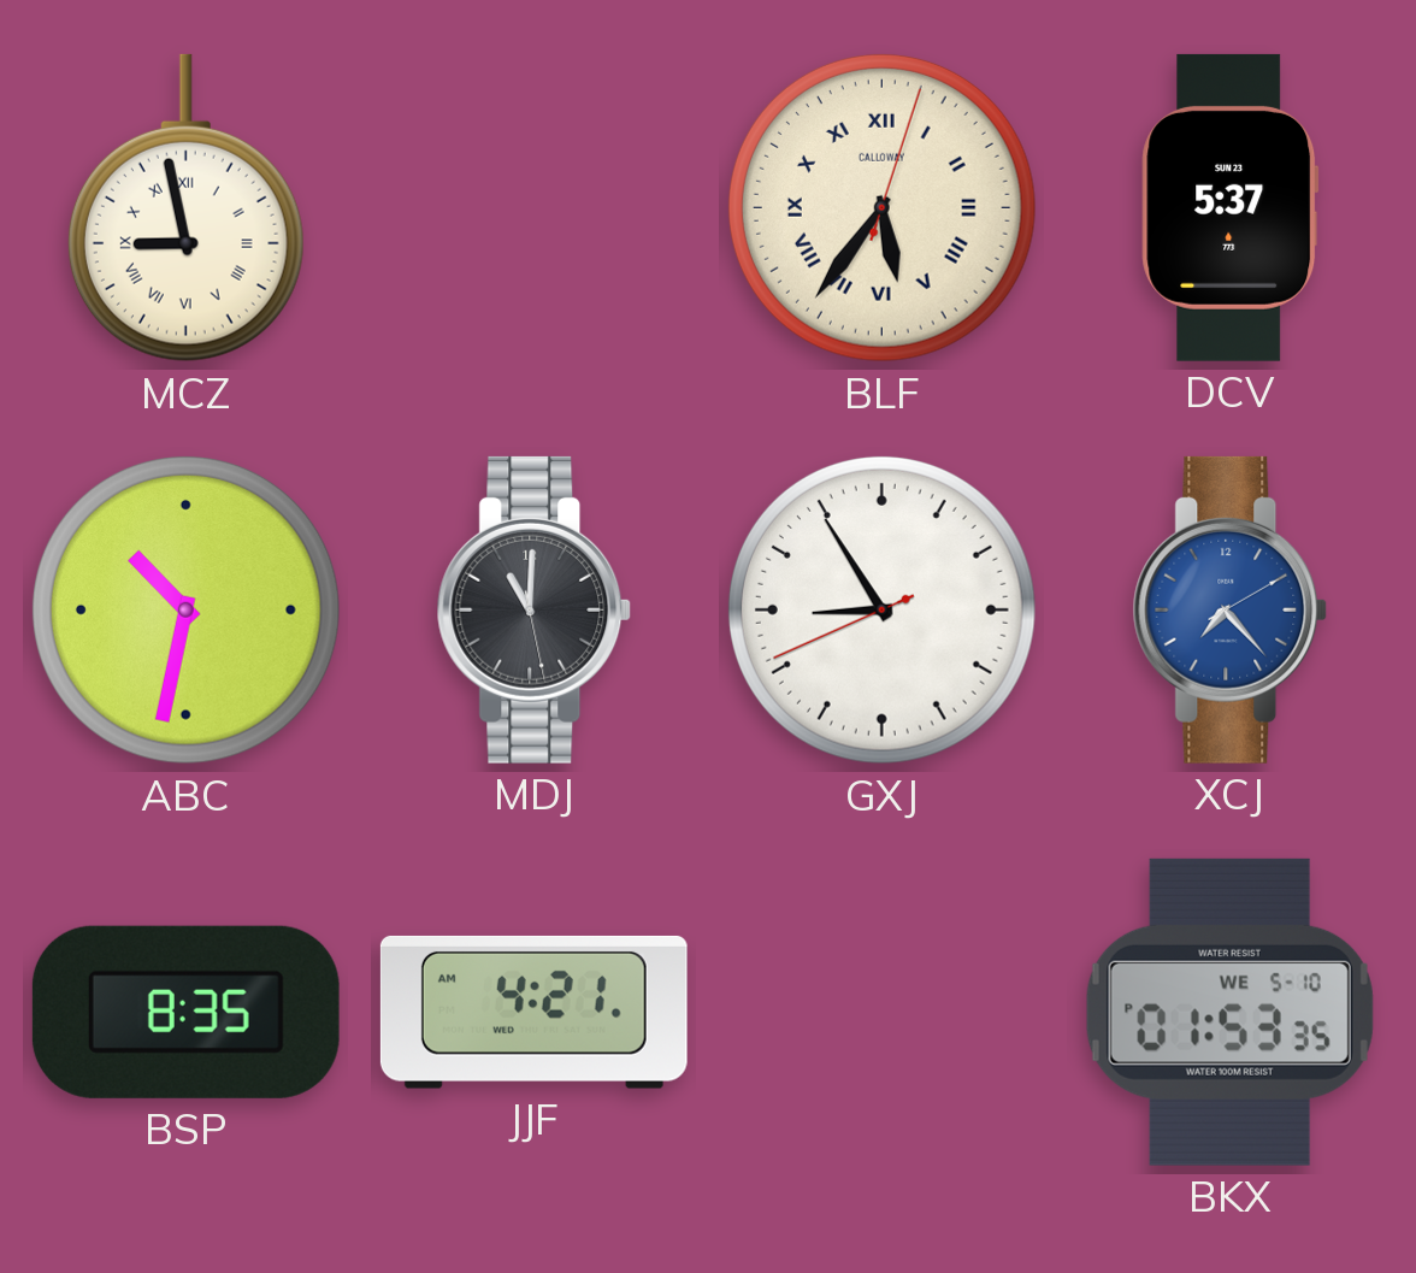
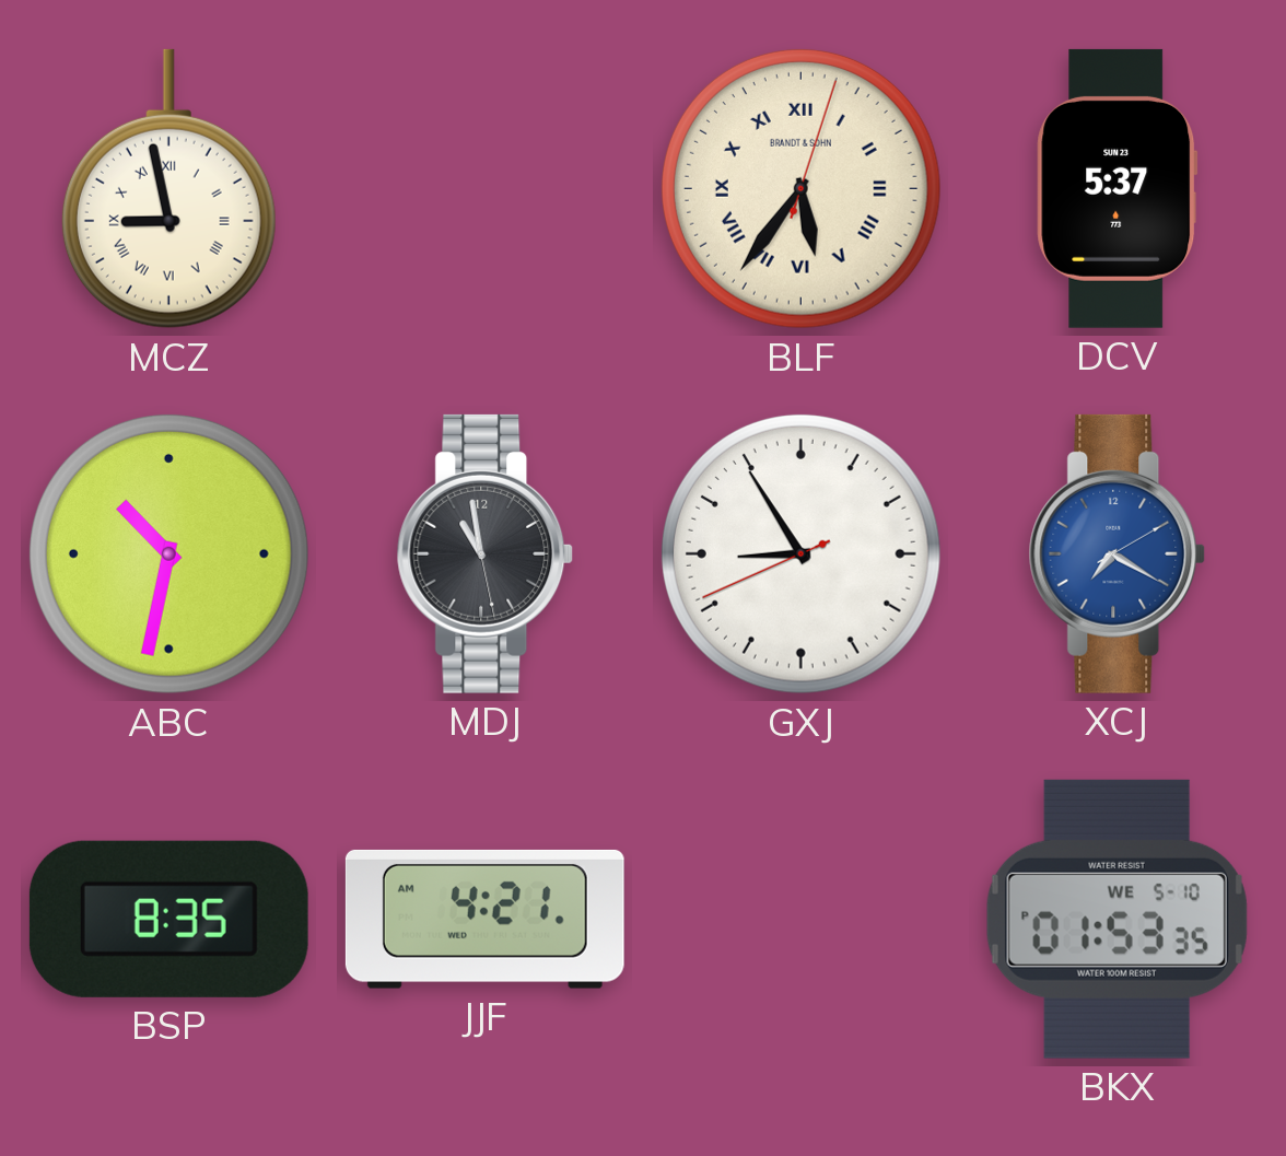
BLF brand: CALLOWAY -> BRANDT & SOHN
MDJ: 11:00 -> 10:58
XCJ: 7:23 -> 7:20
